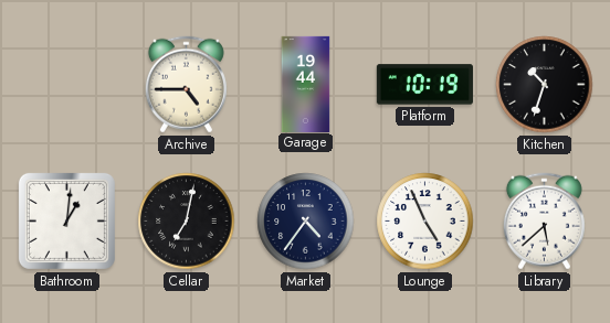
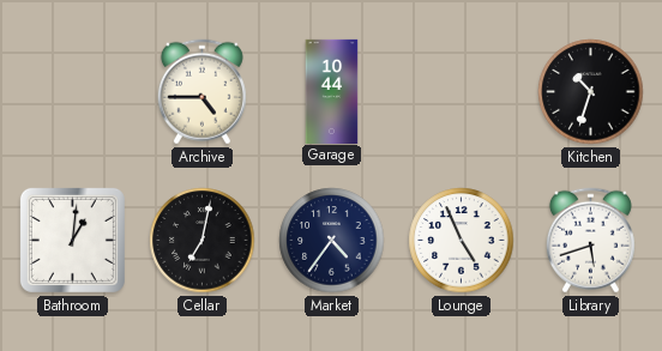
Garage: 19:44 -> 10:44
Platform: 10:19 -> none
Library: 5:38 -> 5:42
